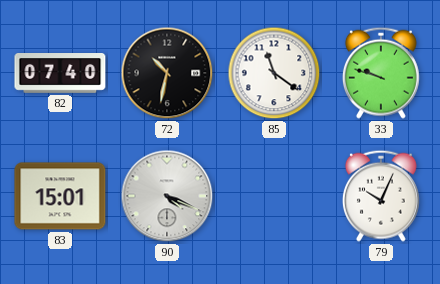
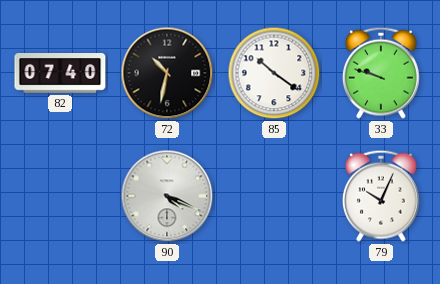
85: 11:21 -> 10:21
83: 15:01 -> none
